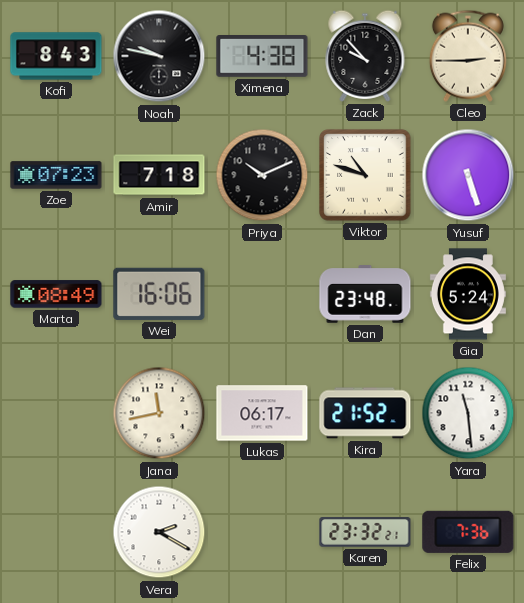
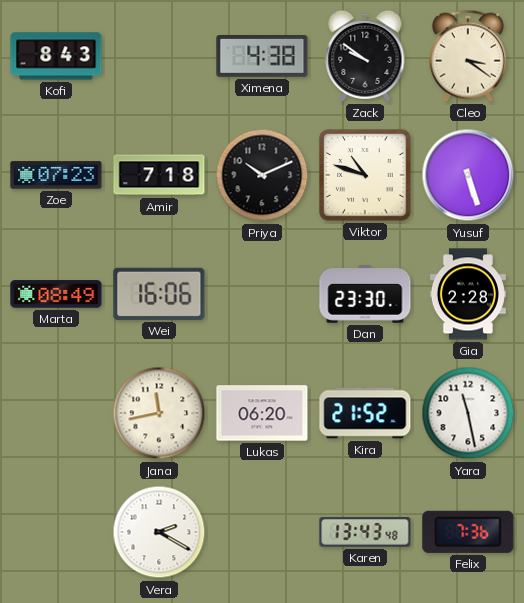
Noah: 9:47 -> none
Zack: 9:53 -> 9:51
Cleo: 2:45 -> 3:21
Dan: 23:48 -> 23:30
Gia: 5:24 -> 2:28
Lukas: 06:17 -> 06:20
Yara: 11:29 -> 11:28
Karen: 23:32 -> 13:43
